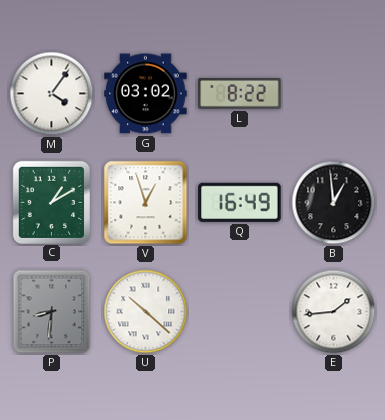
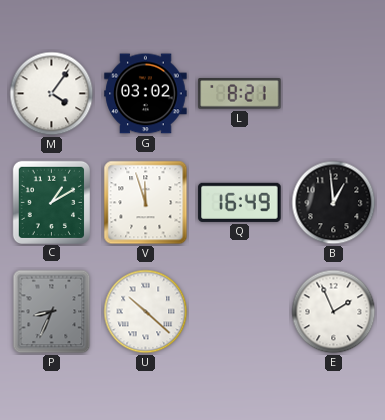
L: 8:22 -> 8:21
V: 12:57 -> 11:57
P: 8:31 -> 8:34
E: 1:44 -> 1:56
